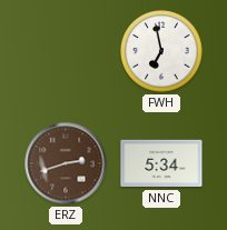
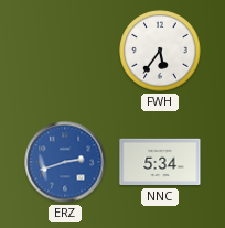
FWH: 6:58 -> 5:36
ERZ dial: brown -> blue
